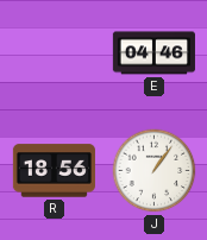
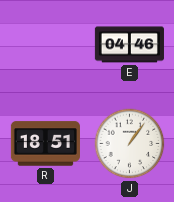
R: 18:56 -> 18:51
